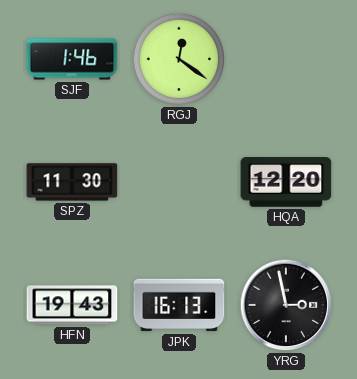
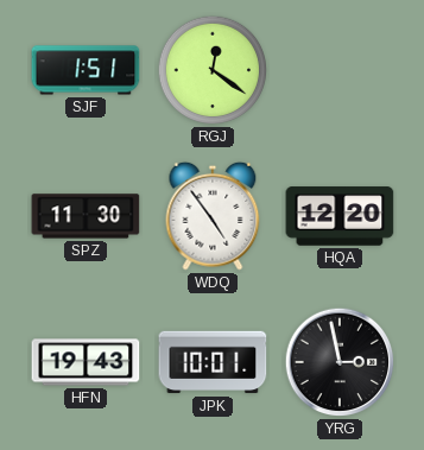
SJF: 1:46 -> 1:51
WDQ: none -> 4:54
JPK: 16:13 -> 10:01
